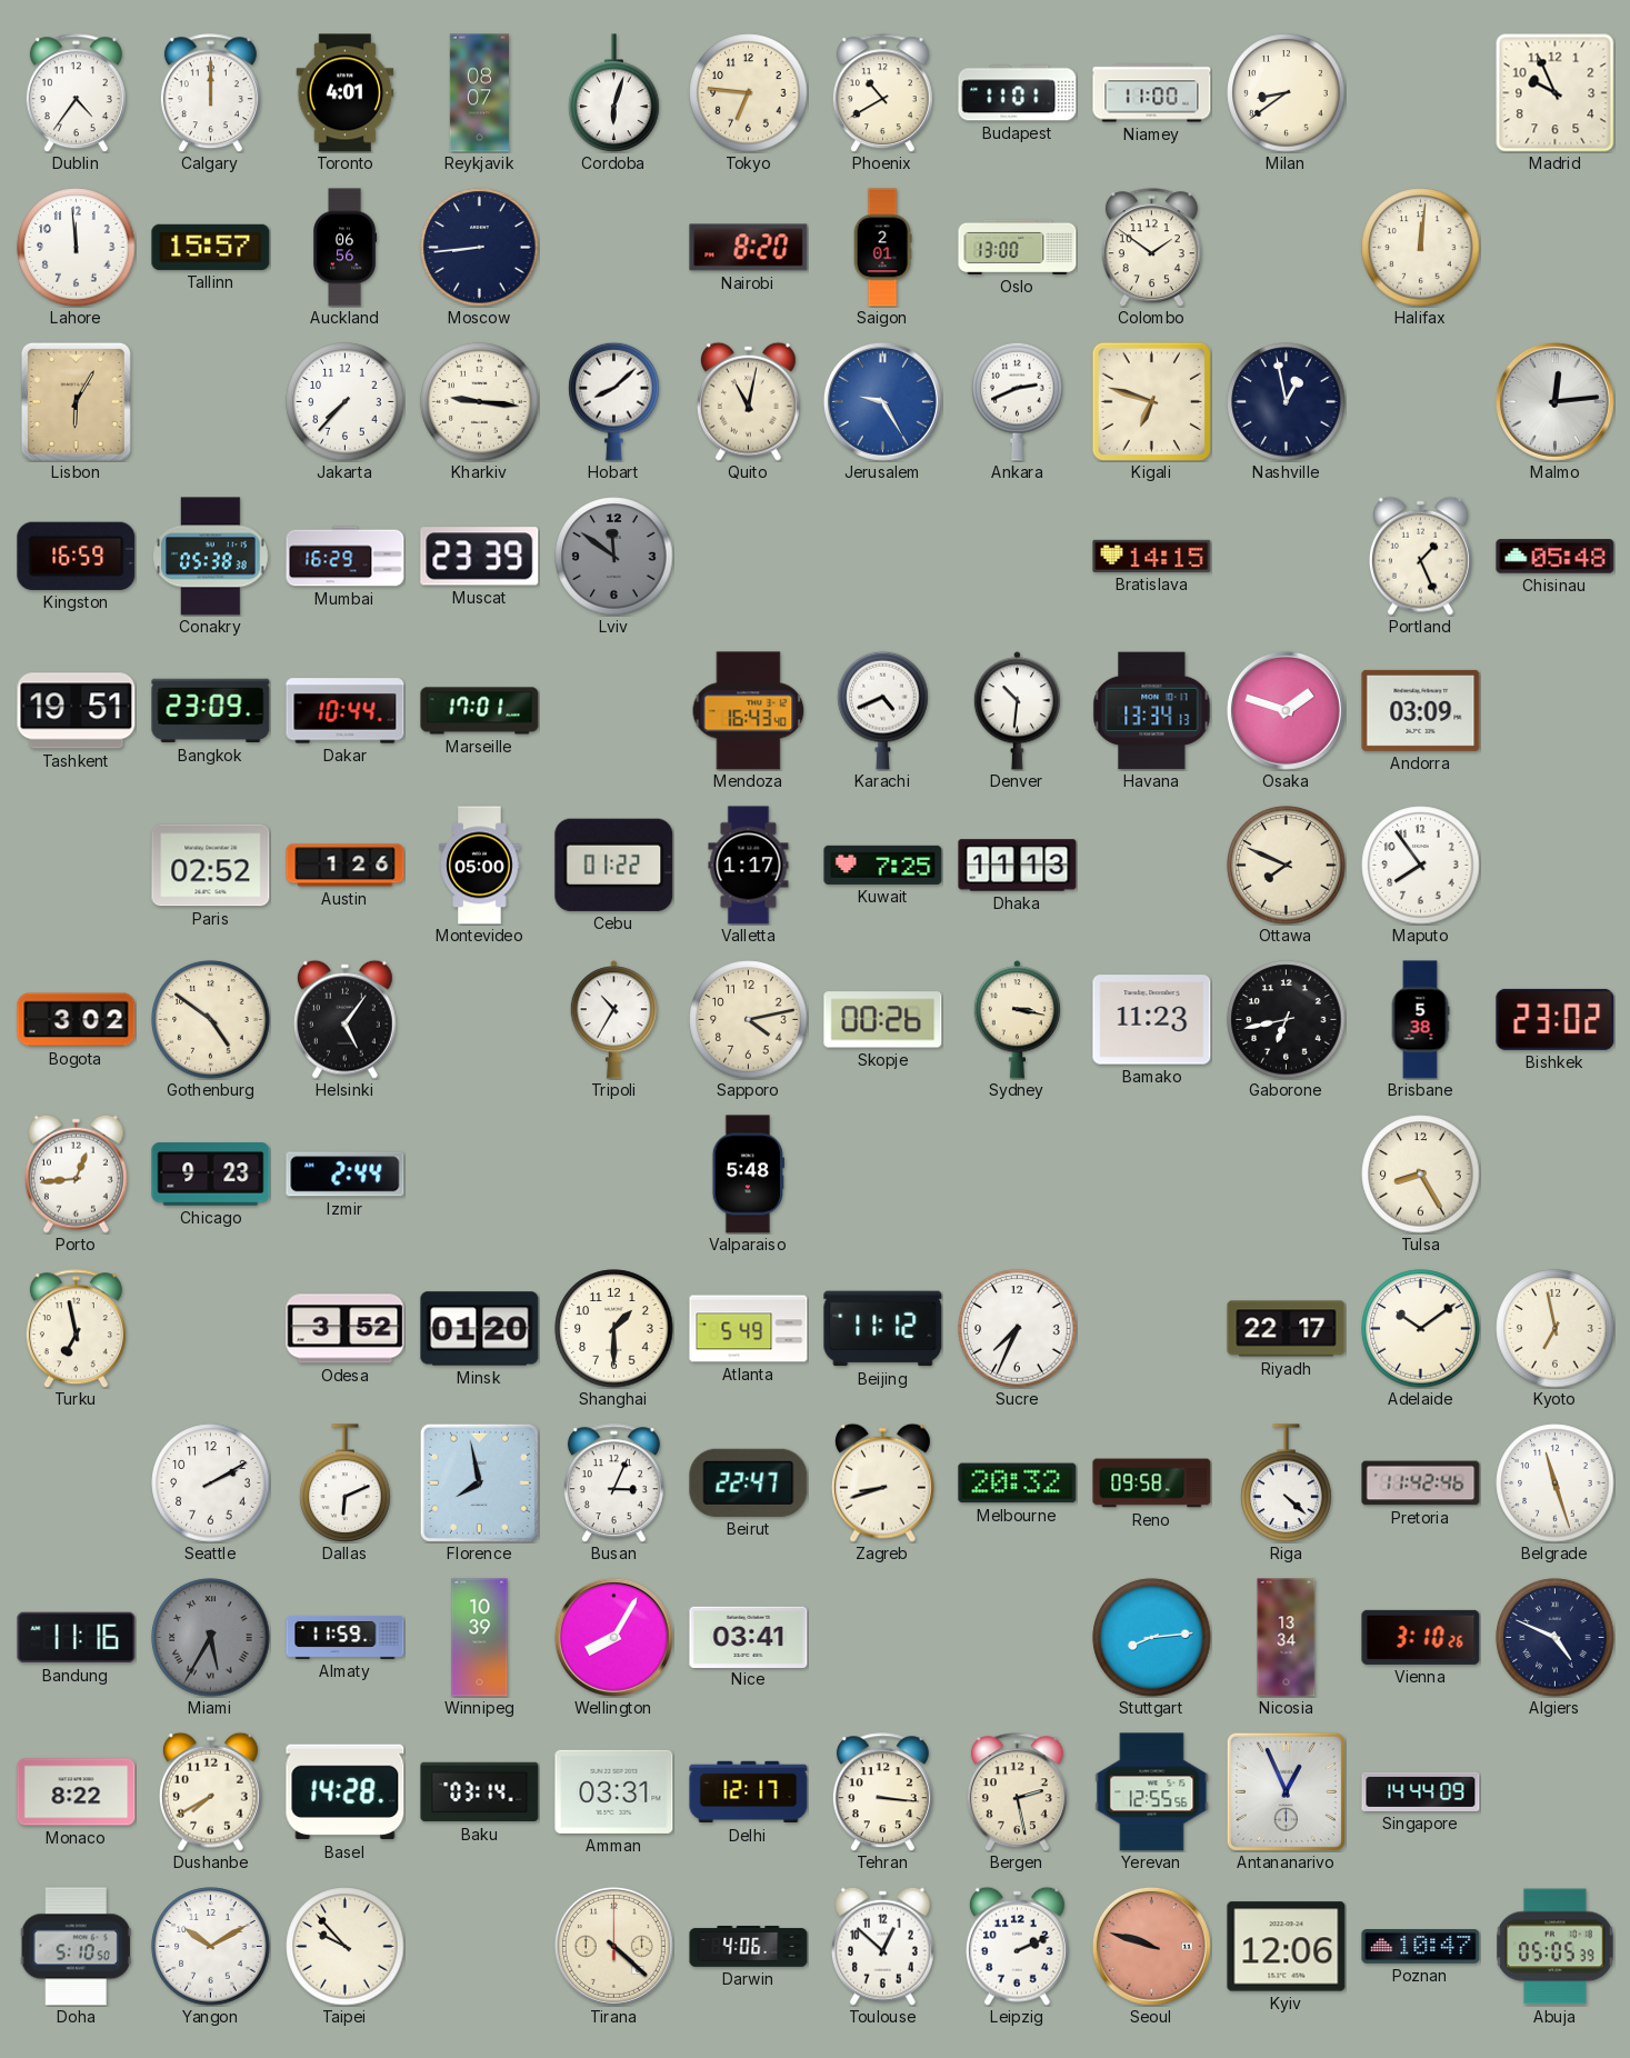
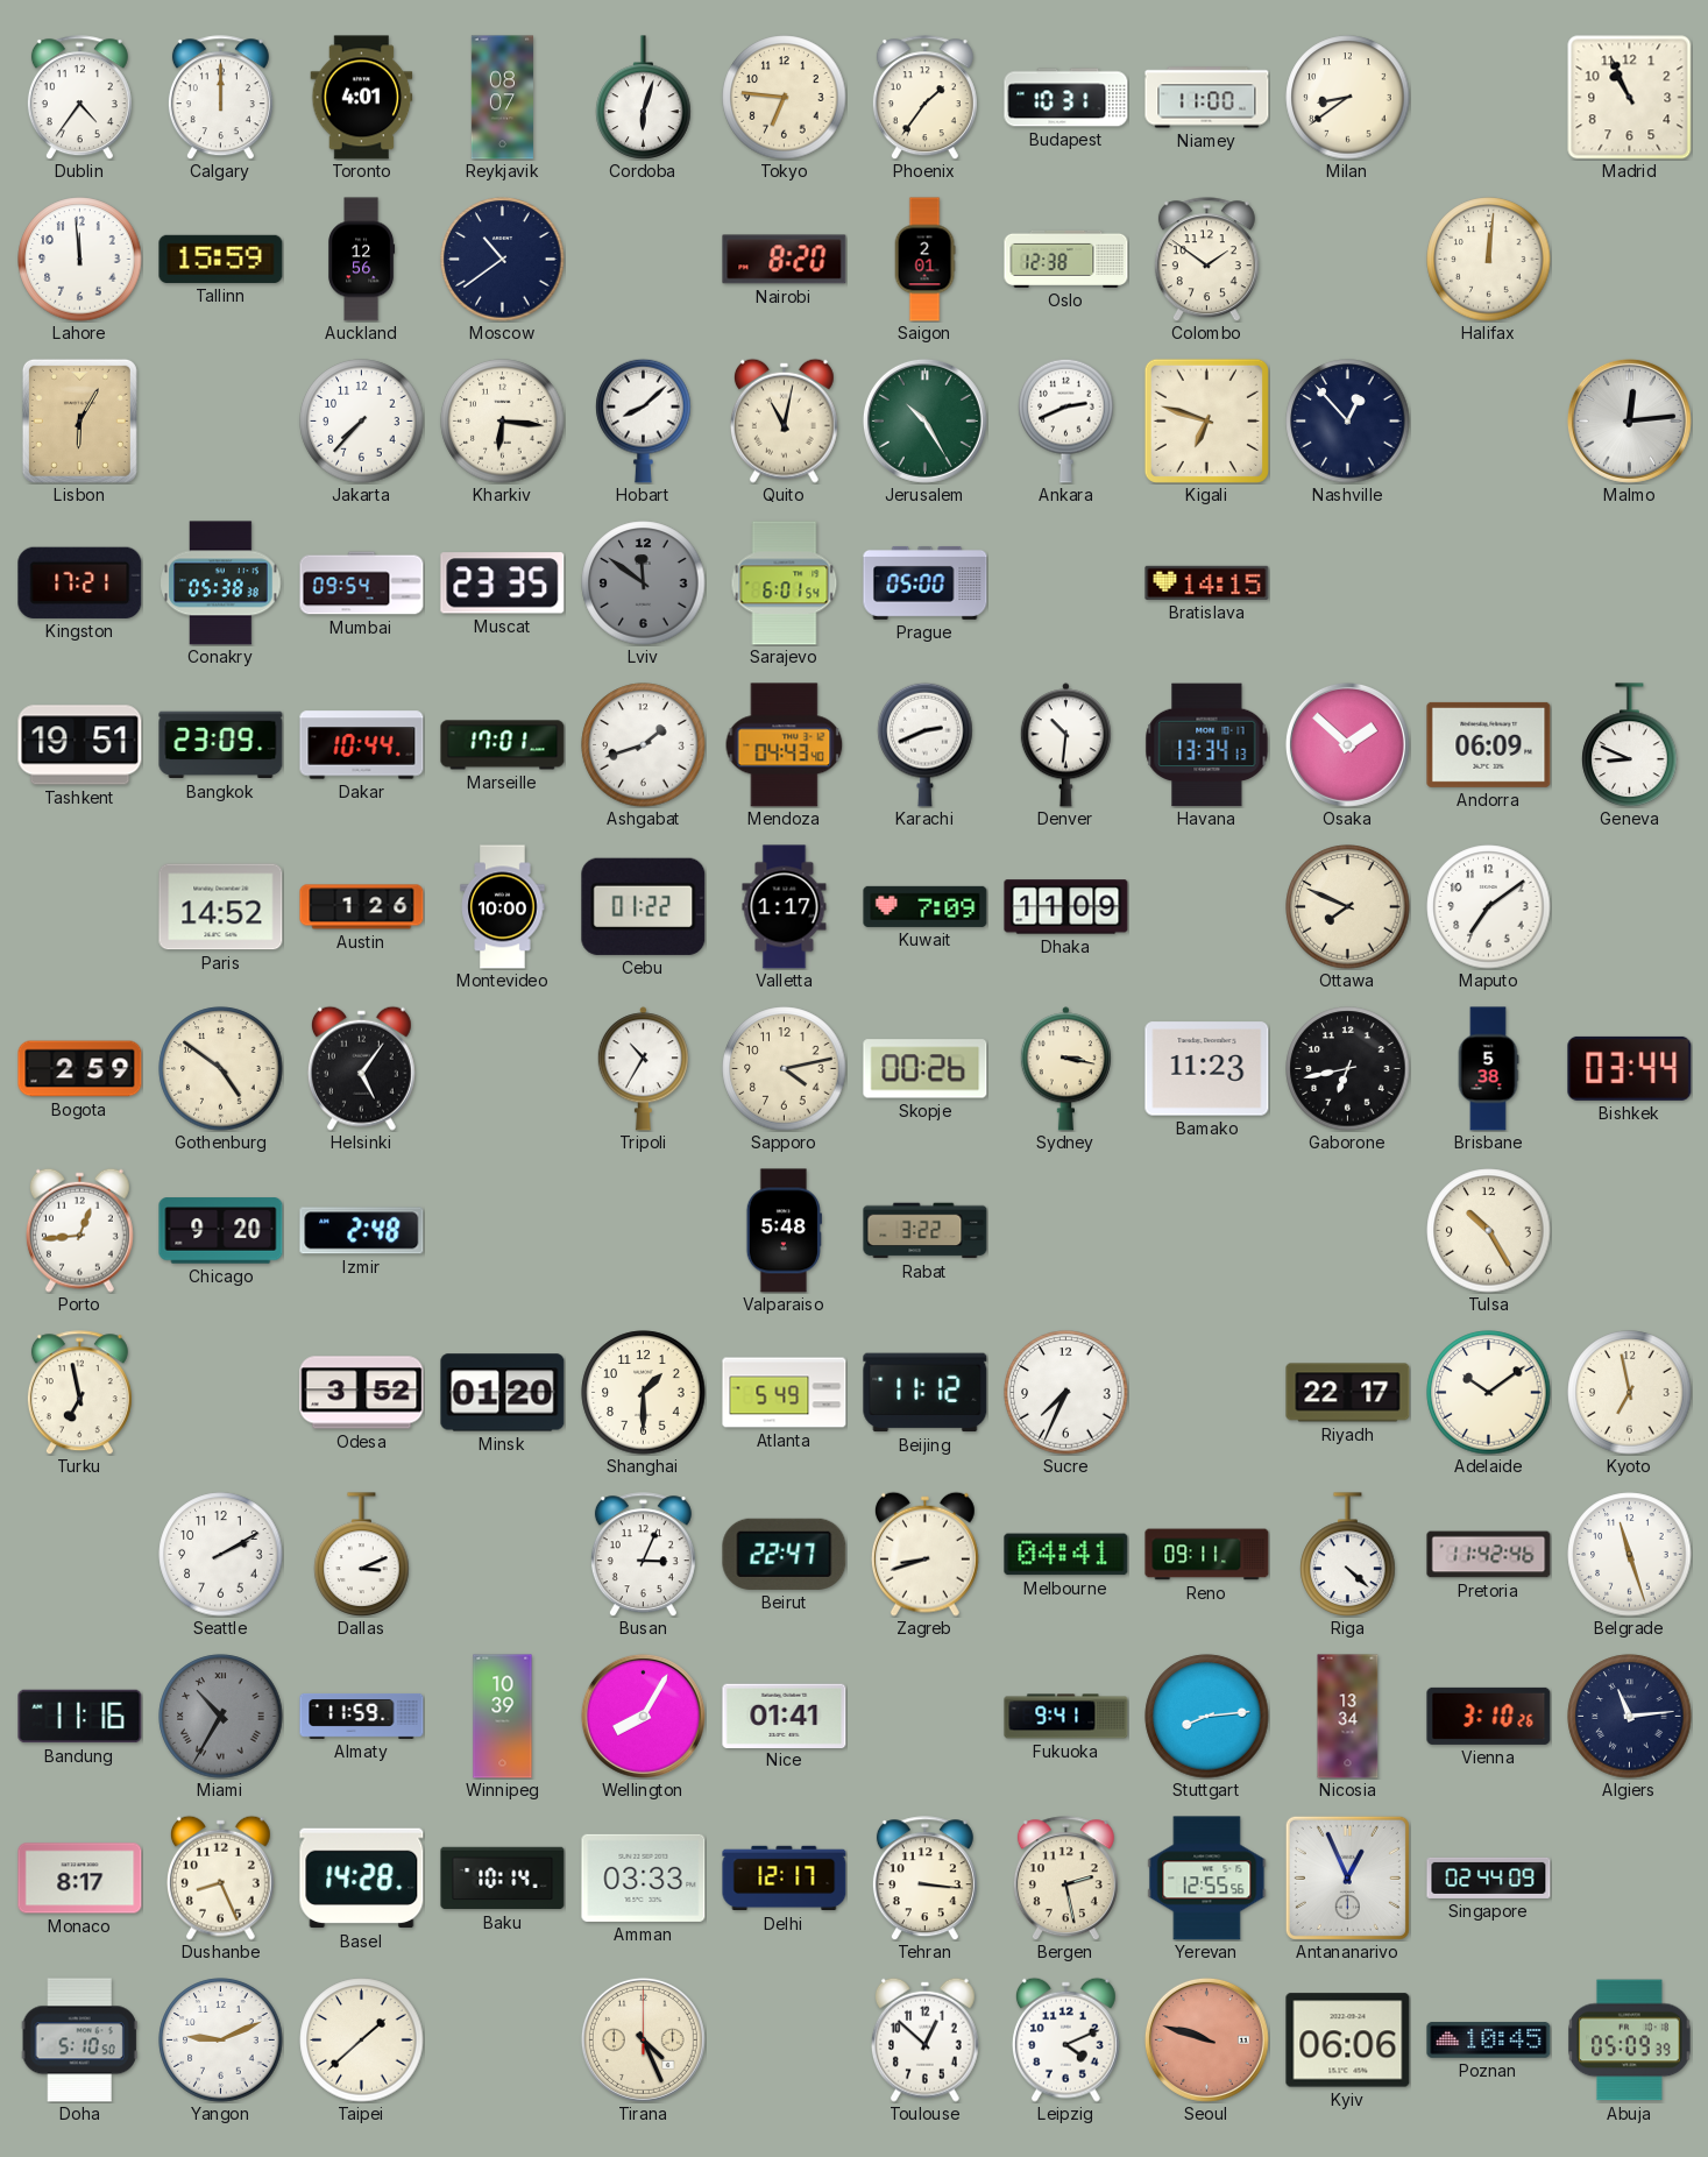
Phoenix: 10:40 -> 1:36
Budapest: 11:01 -> 10:31
Madrid: 9:56 -> 10:56
Tallinn: 15:57 -> 15:59
Auckland: 06:56 -> 12:56
Moscow: 8:44 -> 10:39
Oslo: 13:00 -> 12:38
Kharkiv: 9:16 -> 6:16
Jerusalem: 9:25 -> 10:25
Jerusalem dial: blue -> green
Nashville: 12:58 -> 12:53
Kingston: 16:59 -> 17:21
Mumbai: 16:29 -> 09:54
Muscat: 23:39 -> 23:35
Sarajevo: none -> 6:01
Prague: none -> 05:00
Portland: 1:26 -> none
Chisinau: 05:48 -> none
Ashgabat: none -> 1:42
Mendoza: 16:43 -> 04:43
Karachi: 4:41 -> 2:41
Osaka: 1:48 -> 1:52
Andorra: 03:09 -> 06:09
Geneva: none -> 8:49
Paris: 02:52 -> 14:52
Montevideo: 05:00 -> 10:00
Kuwait: 7:25 -> 7:09
Dhaka: 11:13 -> 11:09
Maputo: 7:54 -> 7:09
Bogota: 3:02 -> 2:59
Bishkek: 23:02 -> 03:44
Chicago: 9:23 -> 9:20
Izmir: 2:44 -> 2:48
Rabat: none -> 3:22
Tulsa: 8:25 -> 10:25
Dallas: 6:11 -> 3:11
Florence: 7:58 -> none
Melbourne: 20:32 -> 04:41
Reno: 09:58 -> 09:11
Miami: 5:35 -> 10:35
Nice: 03:41 -> 01:41
Fukuoka: none -> 9:41
Algiers: 4:49 -> 11:14
Monaco: 8:22 -> 8:17
Dushanbe: 7:40 -> 8:26
Baku: 03:14 -> 10:14
Amman: 03:31 -> 03:33
Singapore: 14:44 -> 02:44
Yangon: 10:10 -> 9:11
Taipei: 9:53 -> 1:38
Tirana: 4:22 -> 4:26
Darwin: 4:06 -> none
Leipzig: 2:11 -> 4:11
Kyiv: 12:06 -> 06:06
Poznan: 10:47 -> 10:45
Abuja: 05:05 -> 05:09
